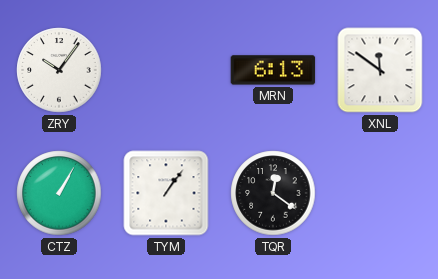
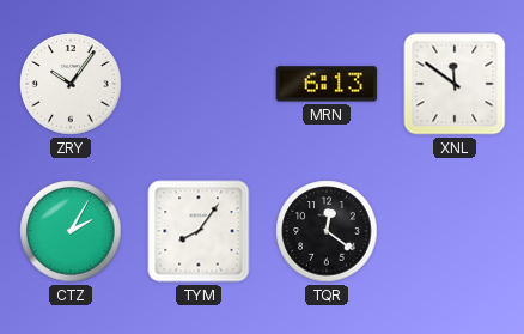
CTZ: 1:05 -> 2:05
TYM: 1:06 -> 8:06
